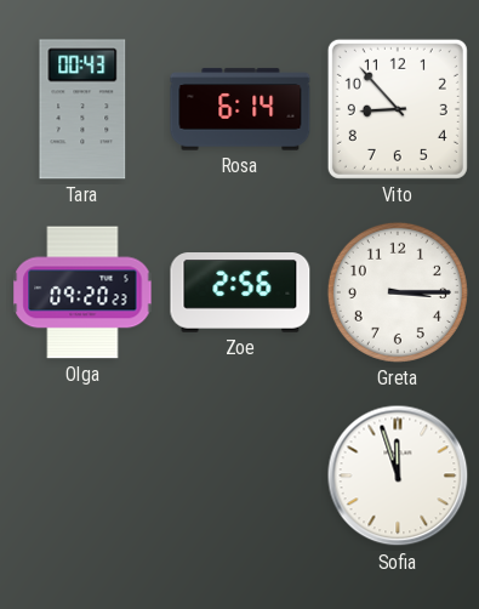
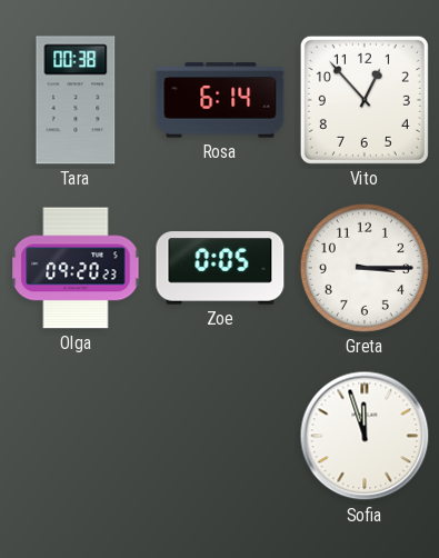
Tara: 00:43 -> 00:38
Vito: 8:53 -> 12:53
Zoe: 2:56 -> 0:05
